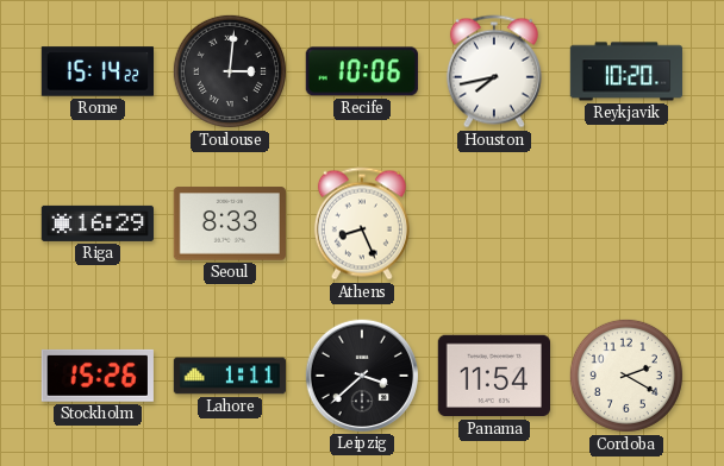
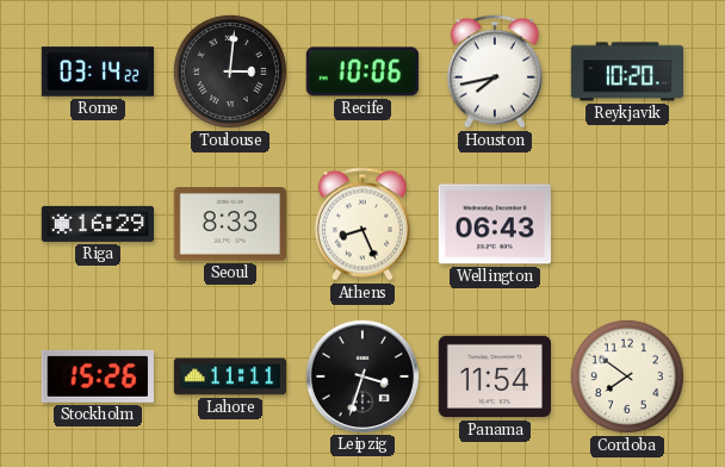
Rome: 15:14 -> 03:14
Wellington: none -> 06:43
Lahore: 1:11 -> 11:11
Leipzig: 3:38 -> 3:33
Cordoba: 2:20 -> 7:51
